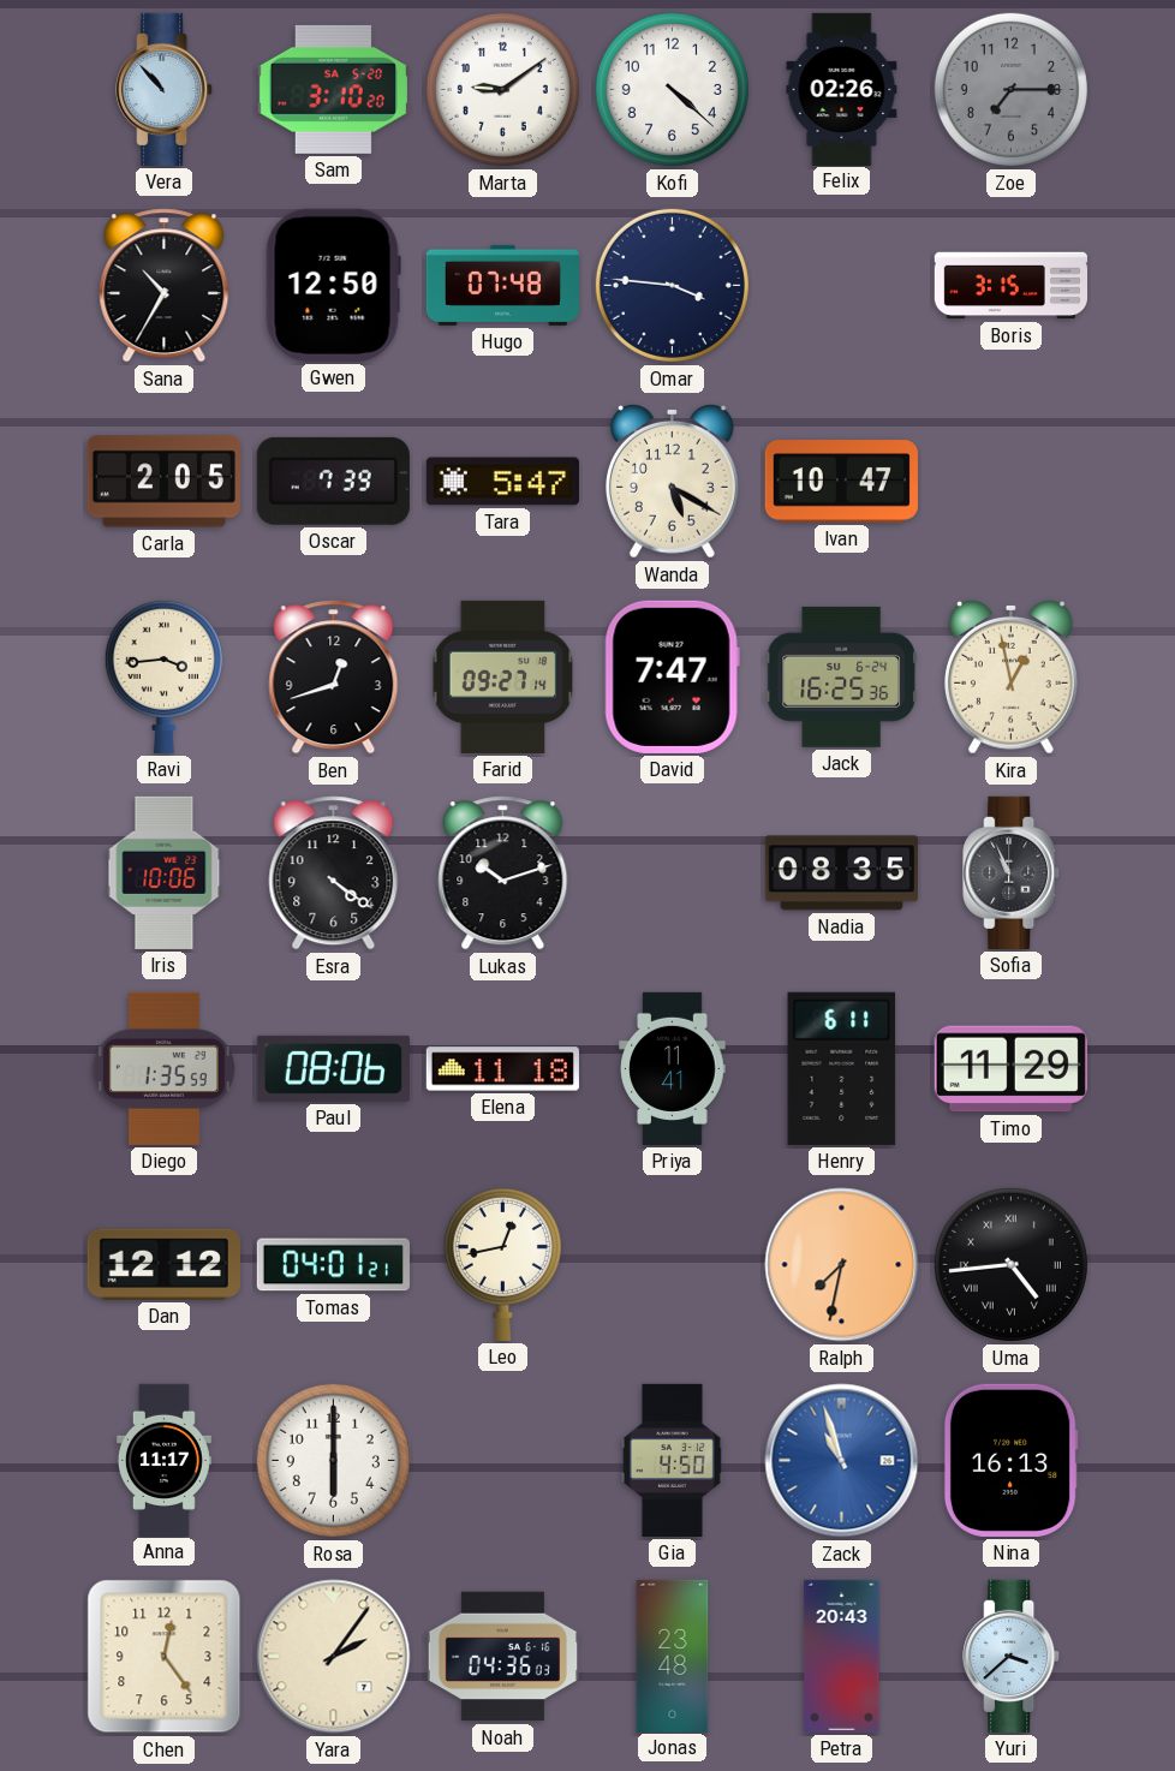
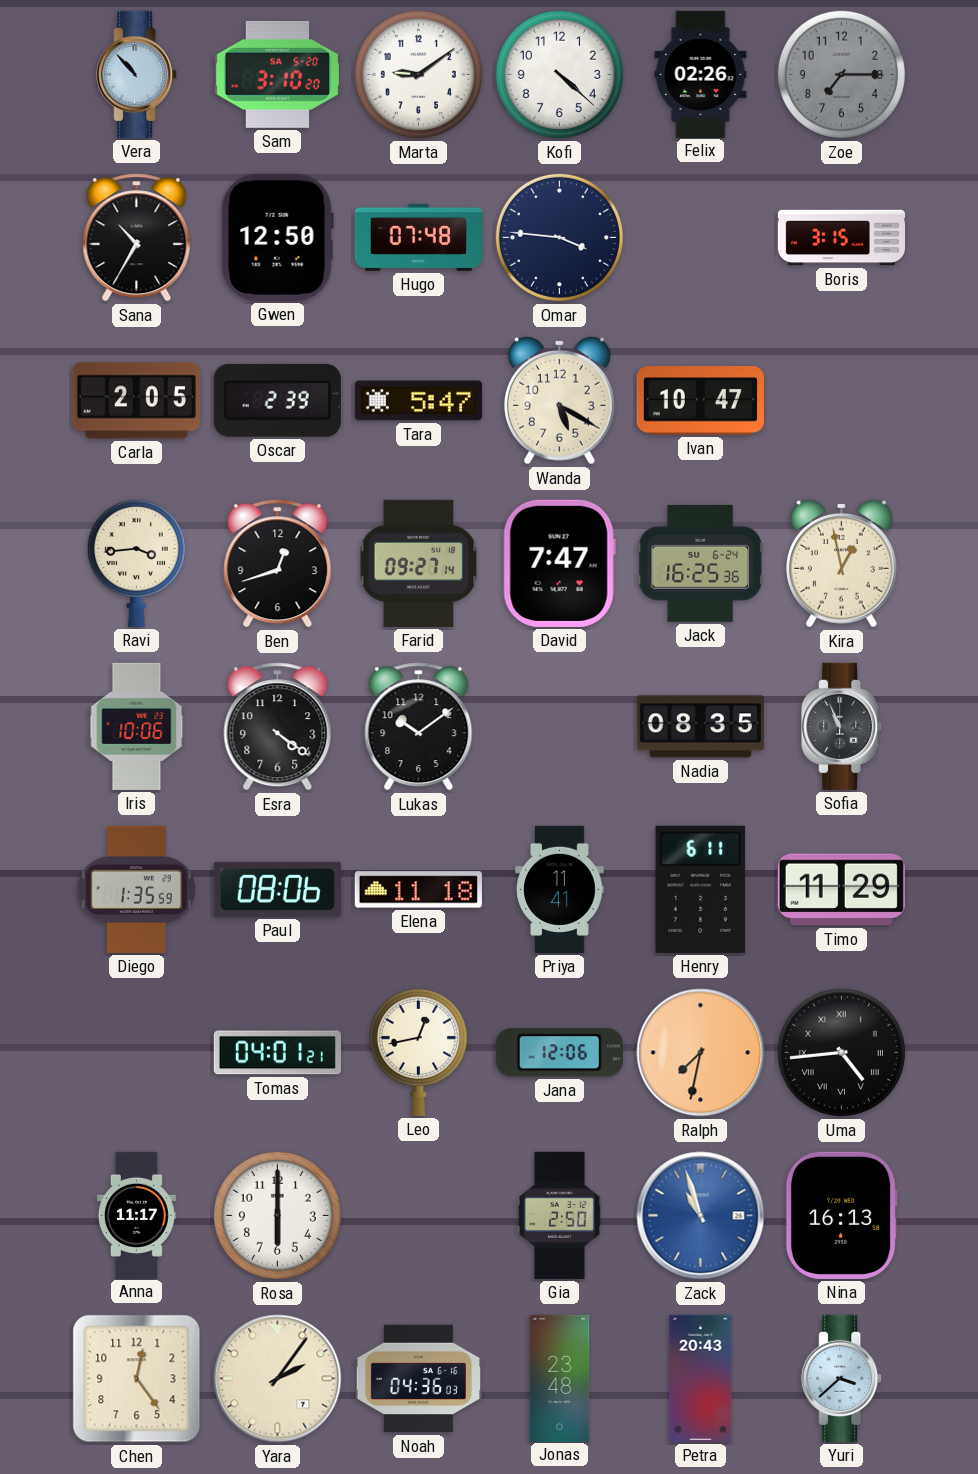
Oscar: 7:39 -> 2:39
Lukas: 10:12 -> 10:09
Dan: 12:12 -> none
Jana: none -> 12:06
Gia: 4:50 -> 2:50
